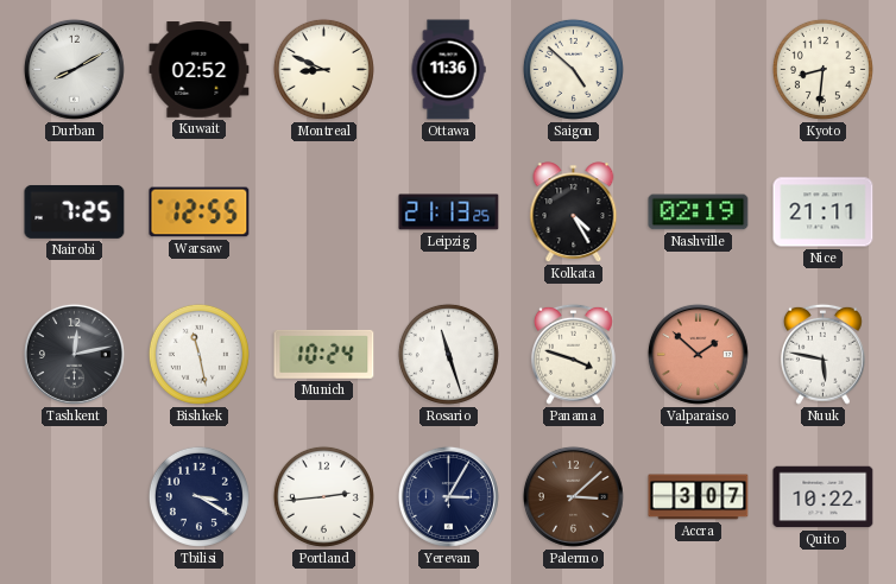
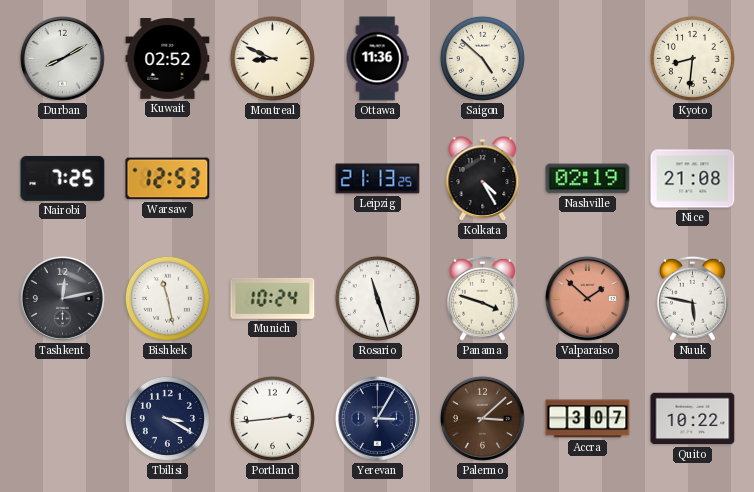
Warsaw: 12:55 -> 12:53
Nice: 21:11 -> 21:08
